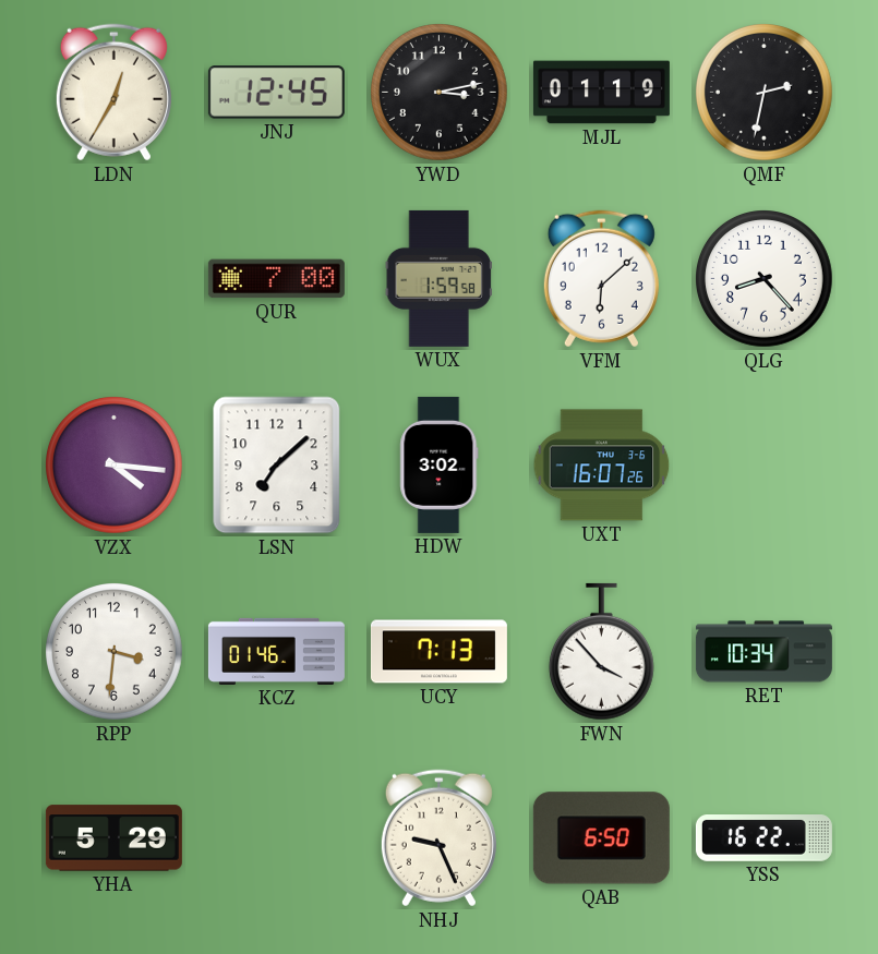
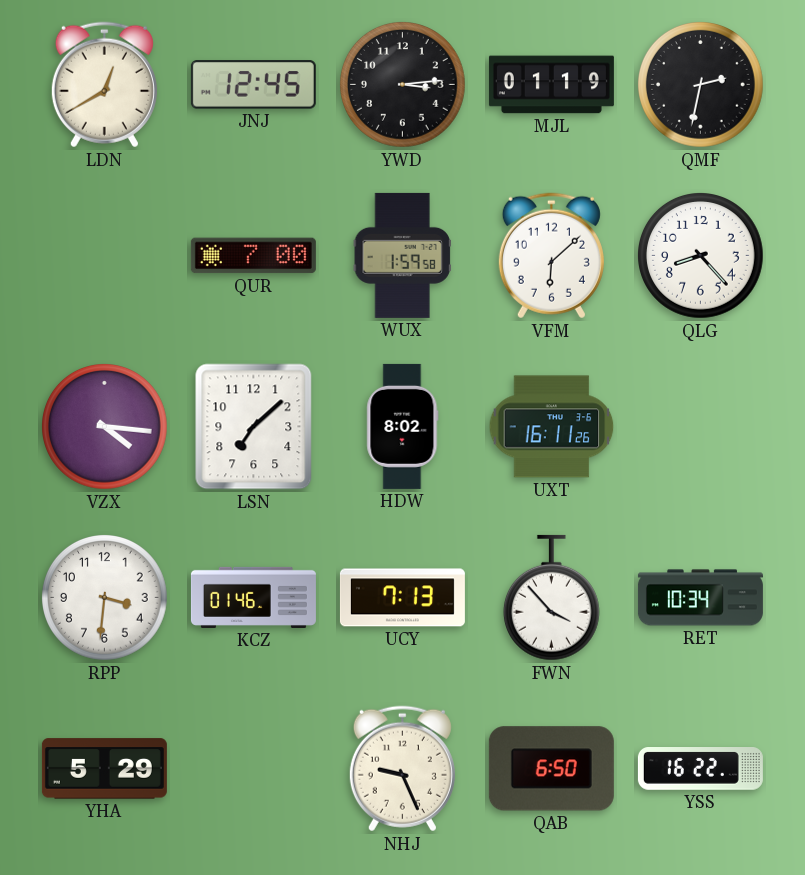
LDN: 12:35 -> 12:40
YWD: 3:13 -> 3:14
HDW: 3:02 -> 8:02
UXT: 16:07 -> 16:11
